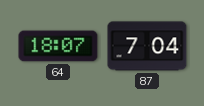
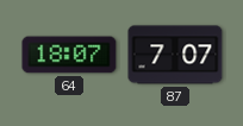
87: 7:04 -> 7:07
